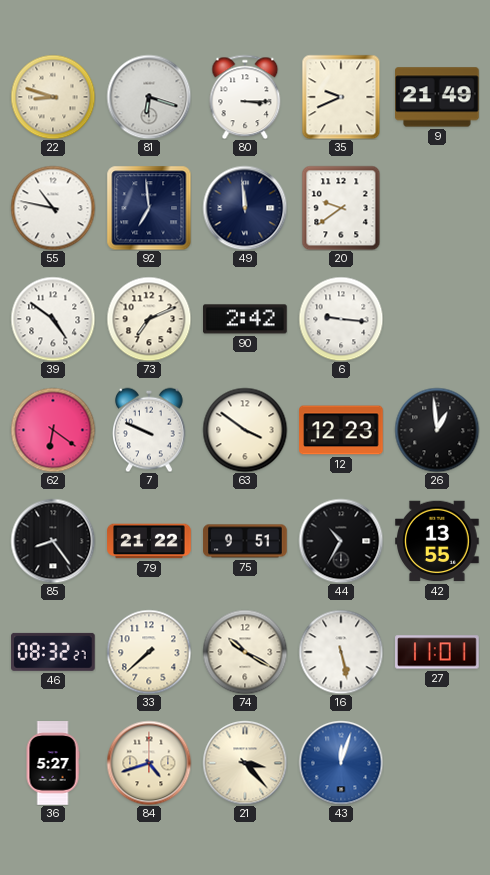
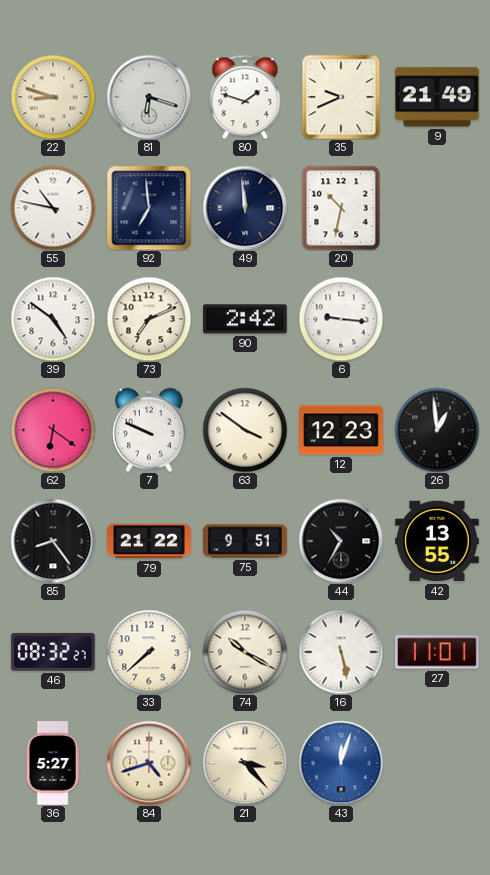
80: 3:15 -> 1:48
20: 9:39 -> 10:32
